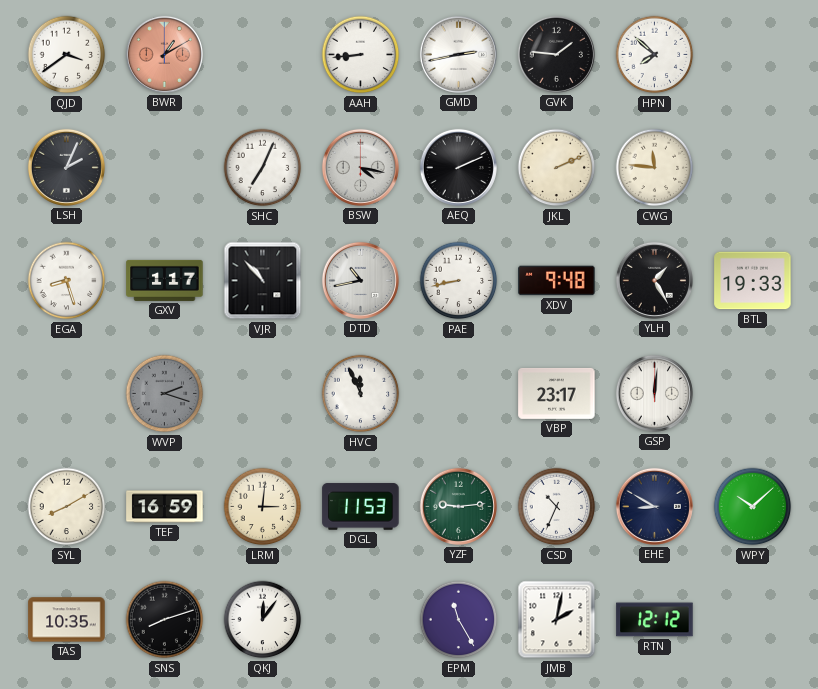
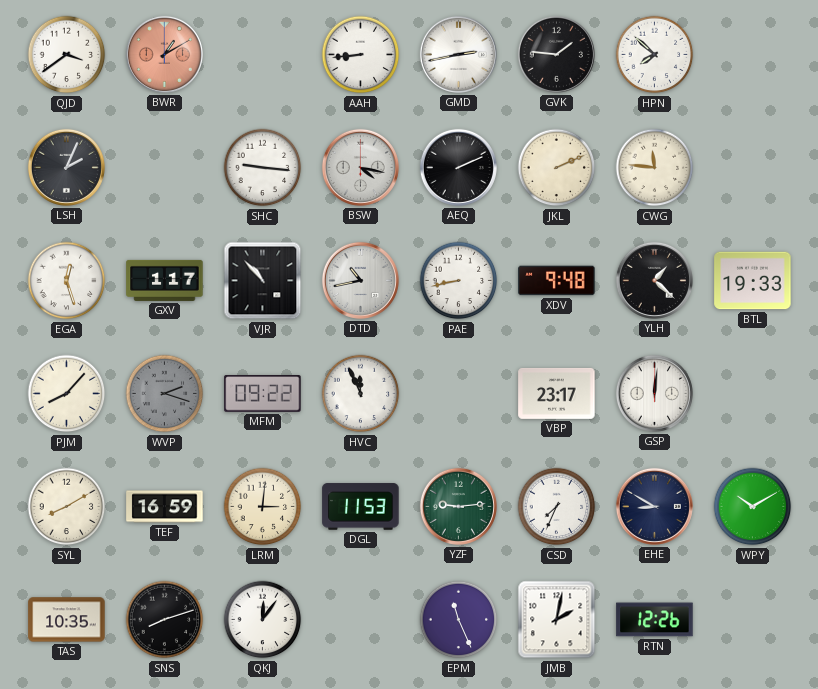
SHC: 7:04 -> 9:16
EGA: 8:27 -> 12:27
YLH: 1:25 -> 1:22
PJM: none -> 8:07
MFM: none -> 09:22
CSD: 10:34 -> 7:34
WPY: 10:08 -> 10:10
EPM: 11:25 -> 11:26
RTN: 12:12 -> 12:26
